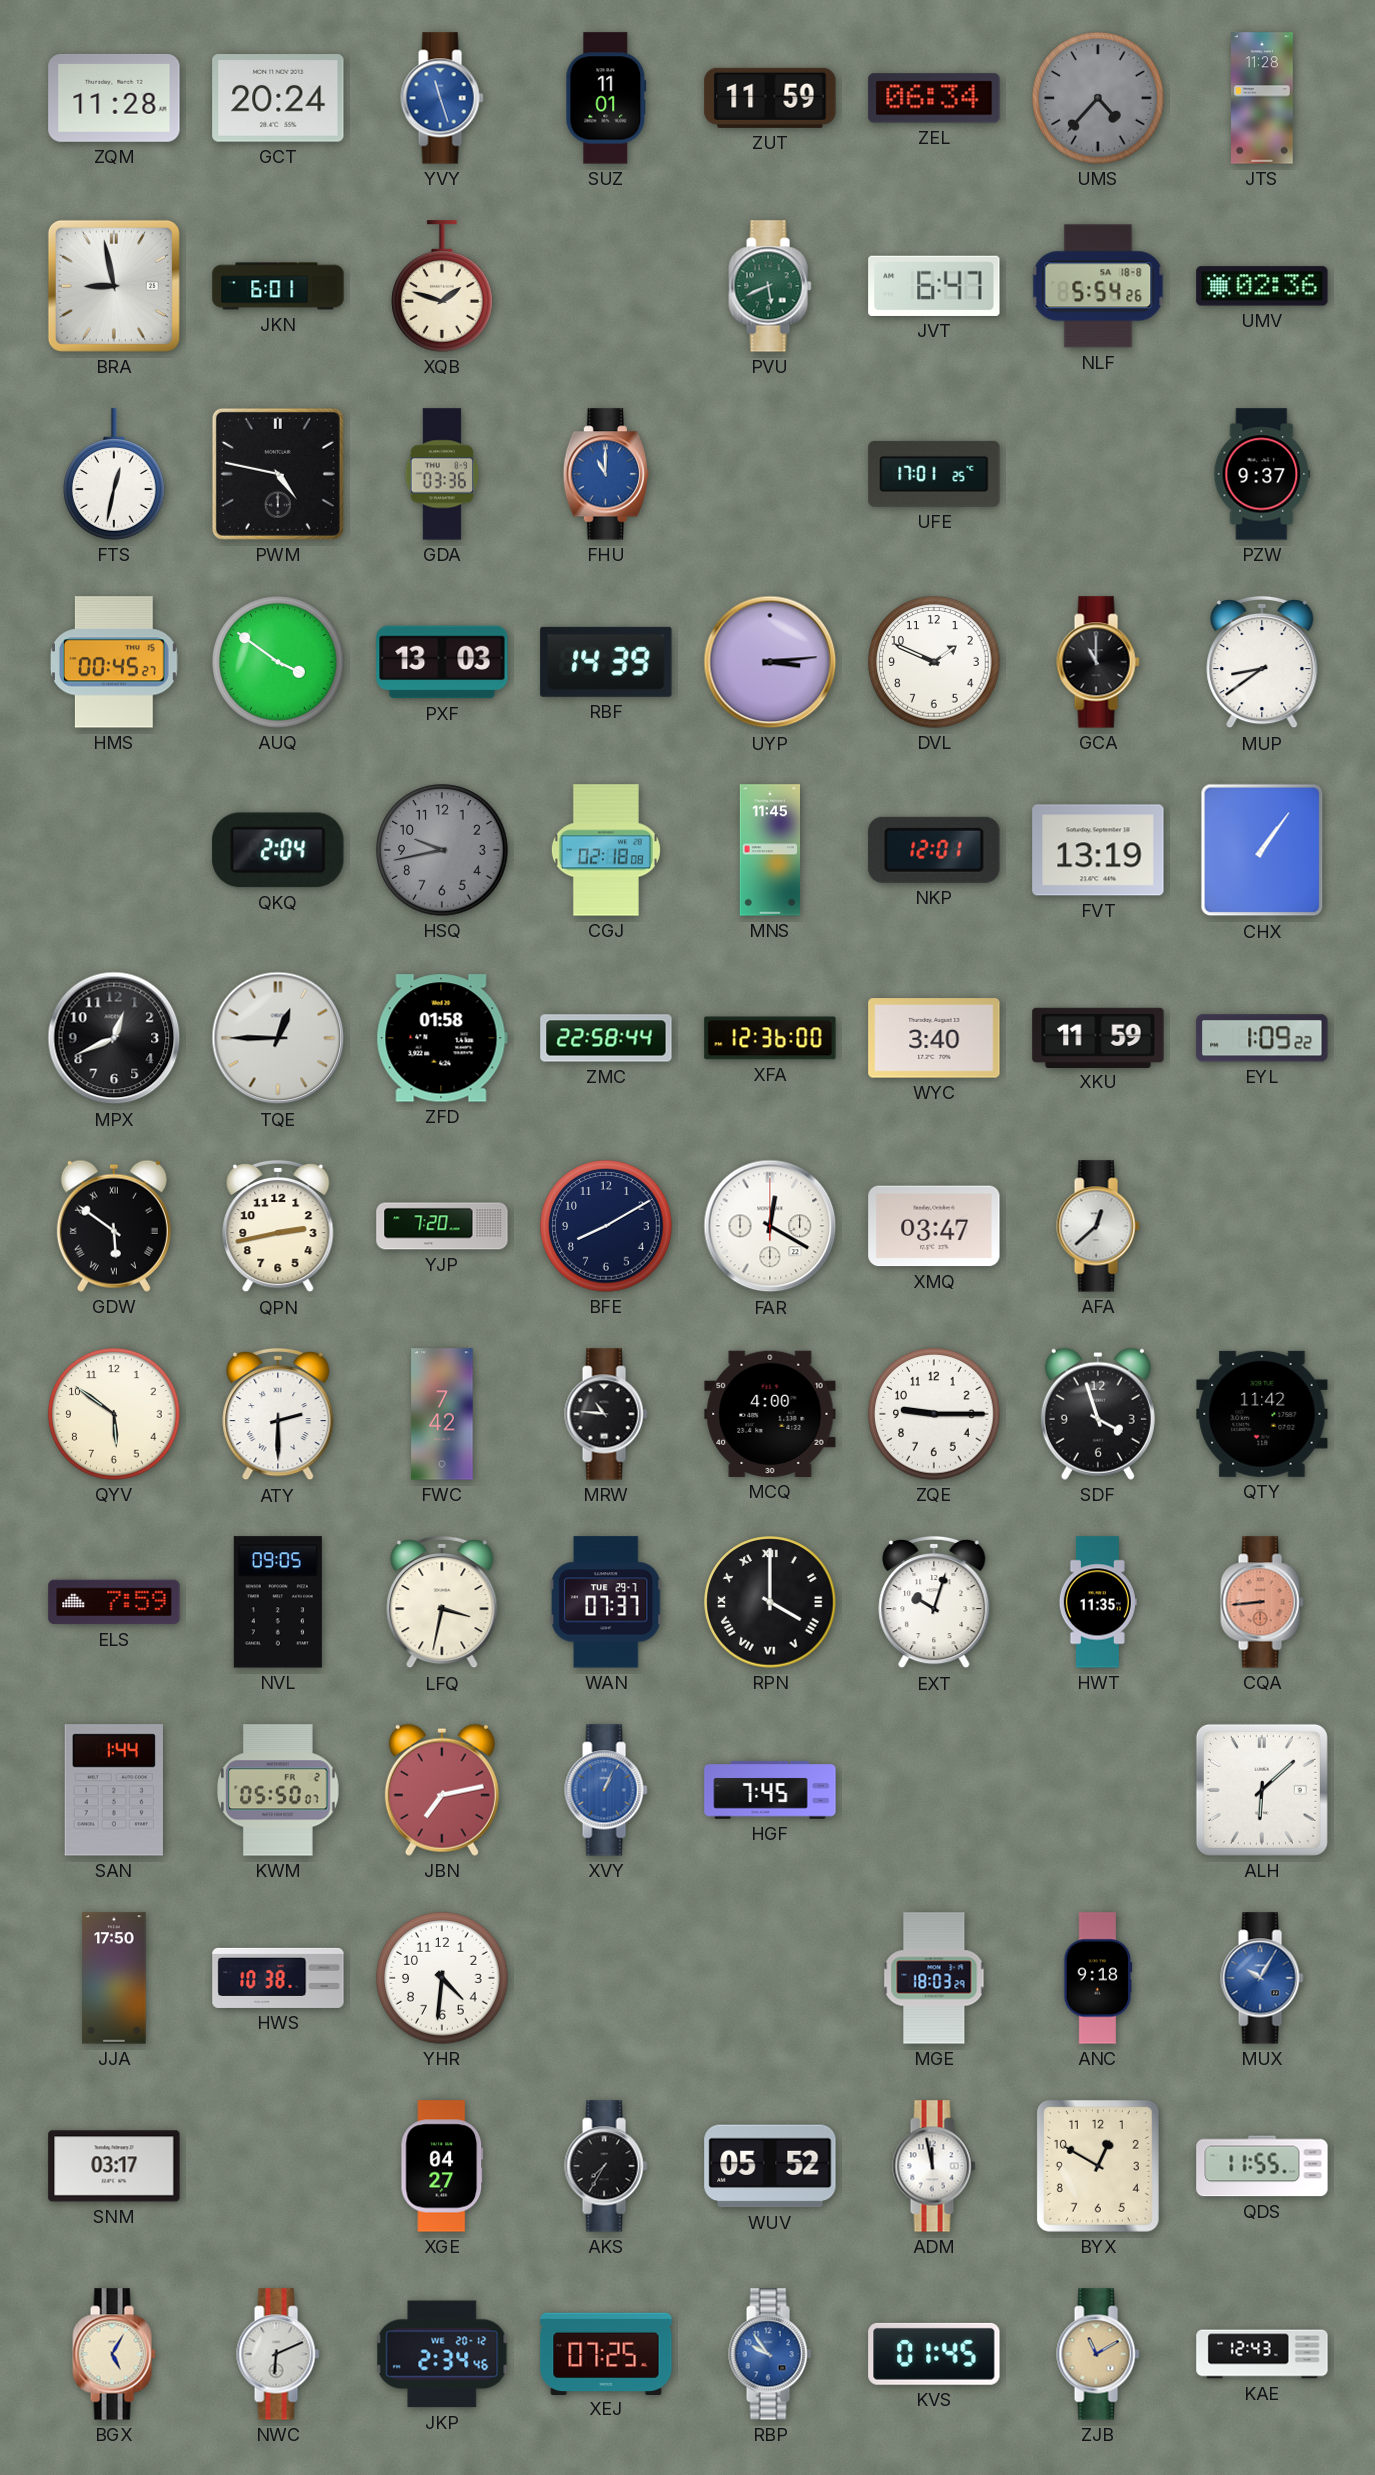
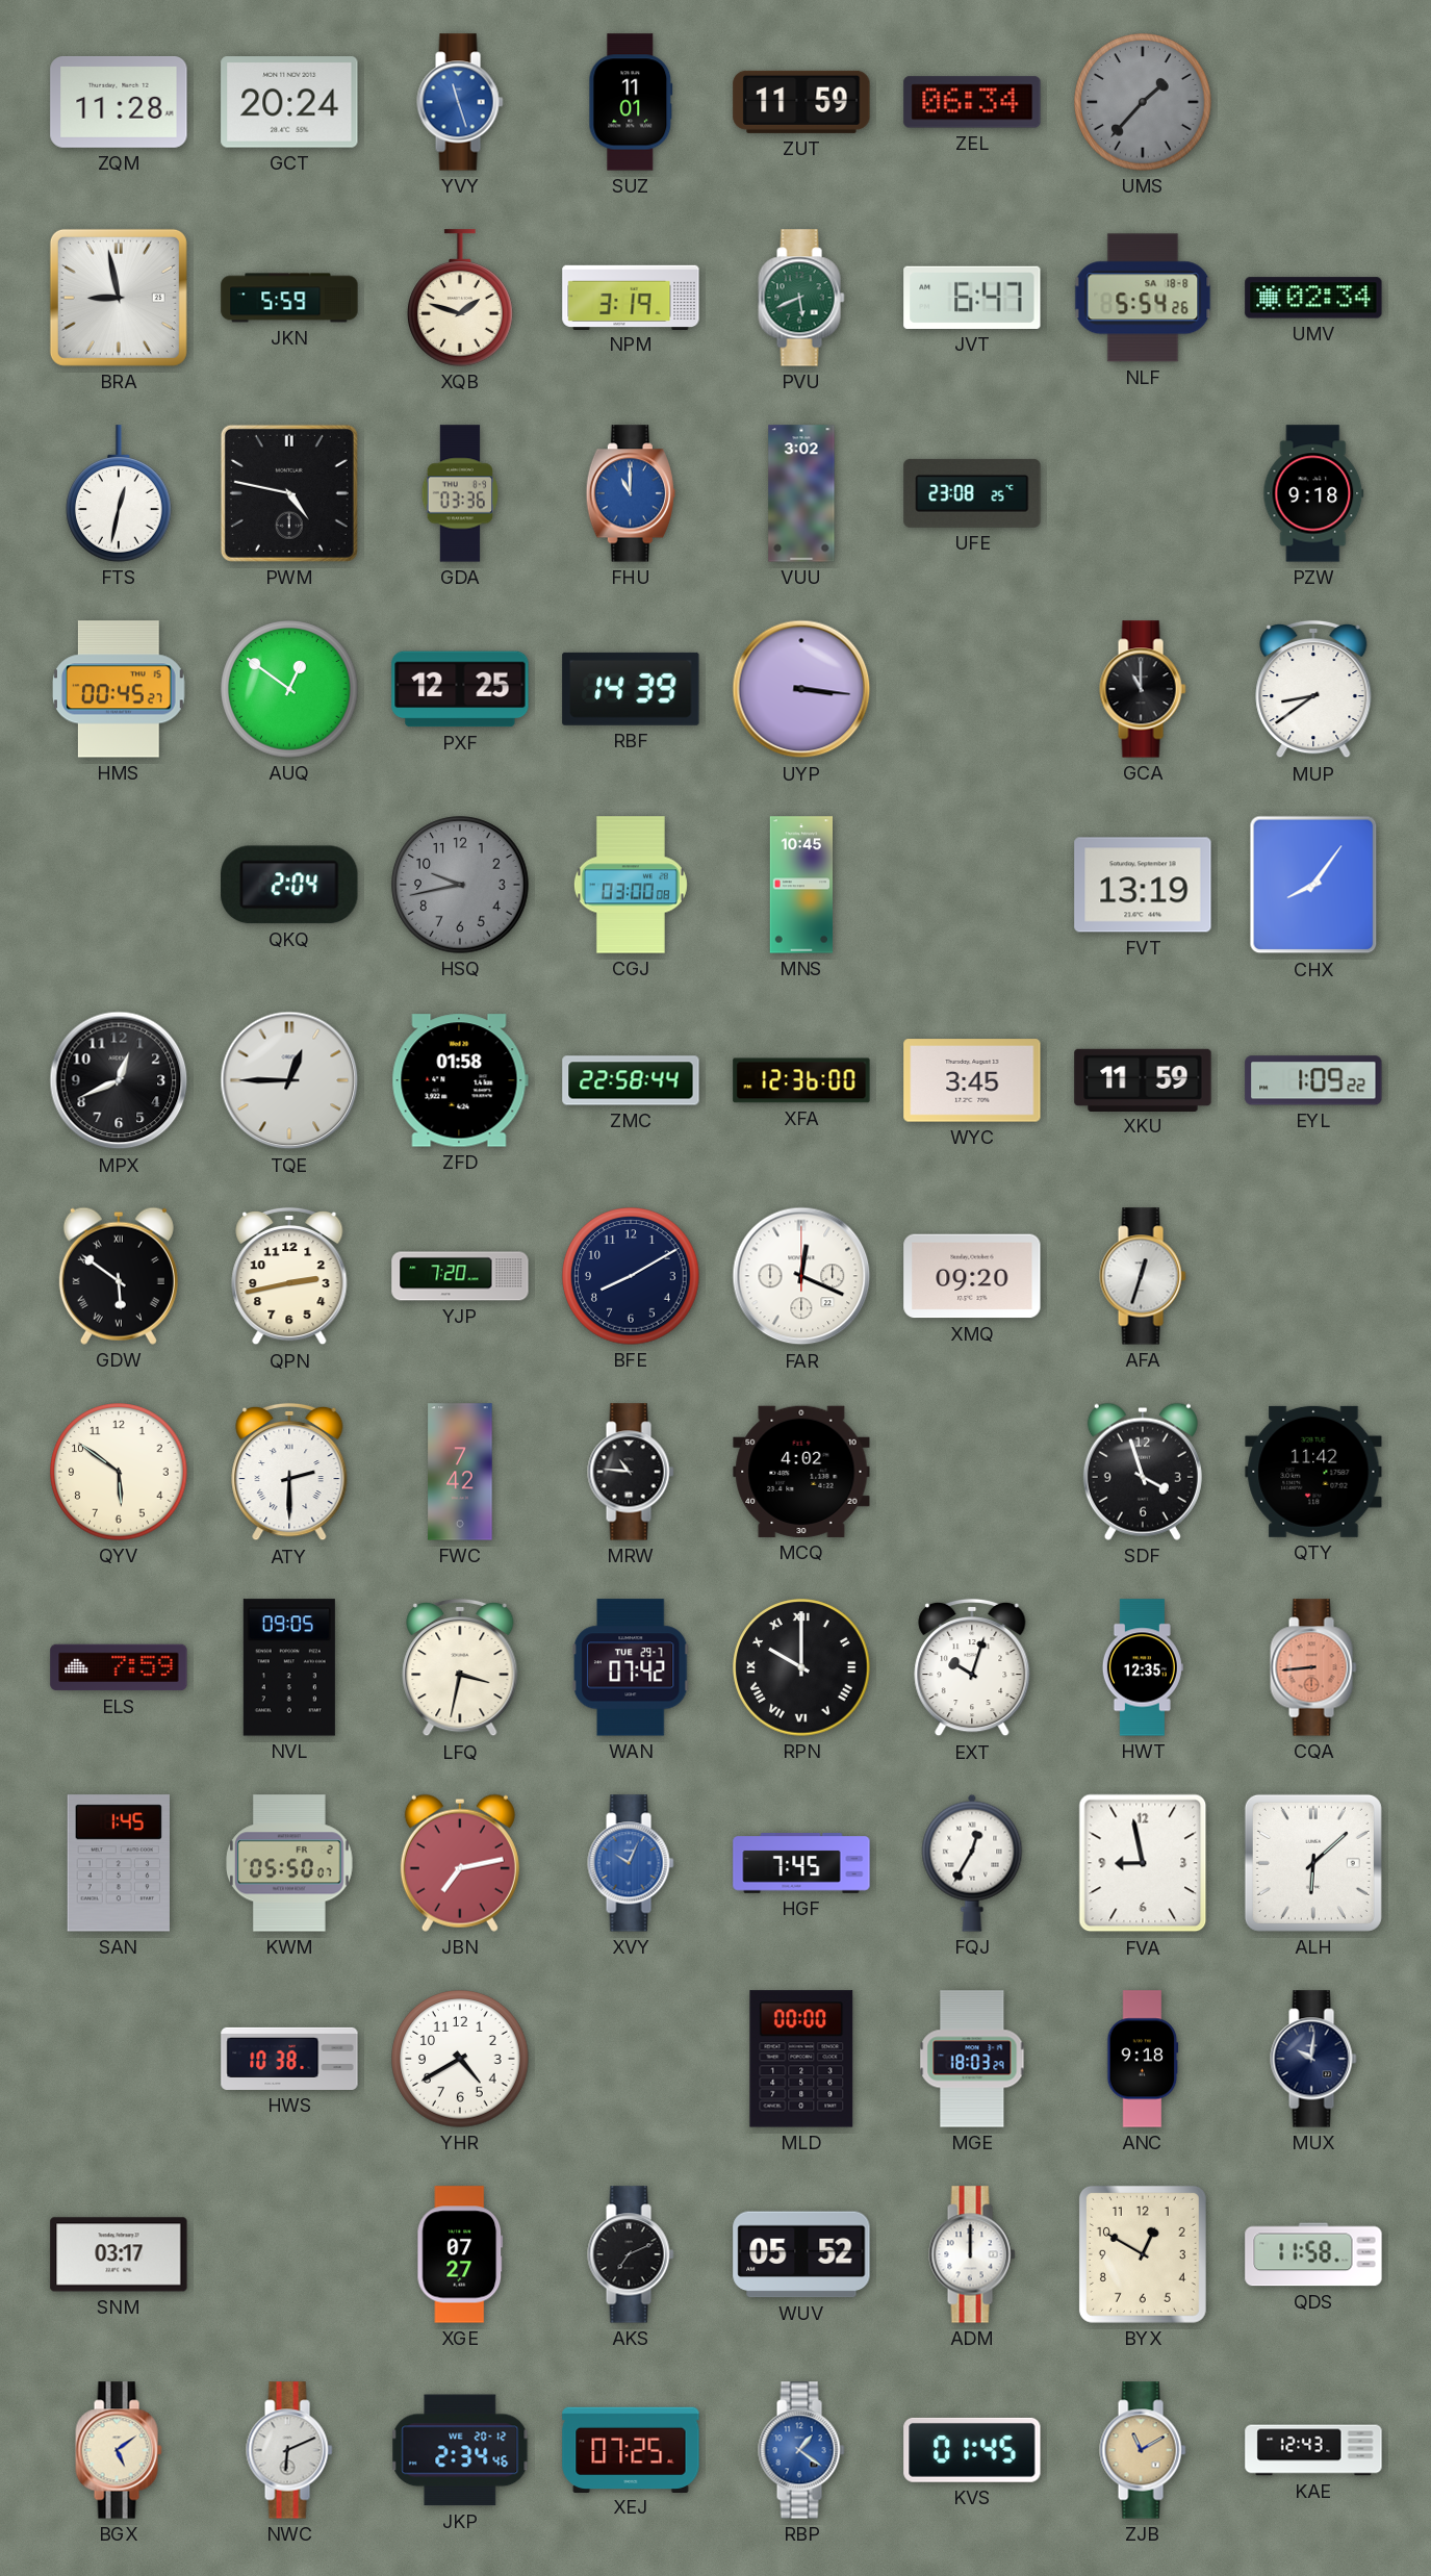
UMS: 4:37 -> 1:37
JTS: 11:28 -> none
JKN: 6:01 -> 5:59
NPM: none -> 3:19
UMV: 02:36 -> 02:34
VUU: none -> 3:02
UFE: 17:01 -> 23:08
PZW: 9:37 -> 9:18
AUQ: 3:51 -> 12:51
PXF: 13:03 -> 12:25
UYP: 3:14 -> 3:16
DVL: 1:49 -> none
CGJ: 02:18 -> 03:00
MNS: 11:45 -> 10:45
NKP: 12:01 -> none
CHX: 1:06 -> 8:06
WYC: 3:40 -> 3:45
FAR: 12:20 -> 12:19
XMQ: 03:47 -> 09:20
AFA: 12:38 -> 12:33
MCQ: 4:00 -> 4:02
ZQE: 9:15 -> none
WAN: 07:37 -> 07:42
RPN: 4:00 -> 10:00
HWT: 11:35 -> 12:35
SAN: 1:44 -> 1:45
XVY: 1:04 -> 10:04
FQJ: none -> 12:35
FVA: none -> 8:58
JJA: 17:50 -> none
YHR: 4:31 -> 4:40
MLD: none -> 00:00
MUX: 10:05 -> 10:01
MUX dial: blue -> navy
XGE: 04:27 -> 07:27
AKS: 7:35 -> 7:11
ADM: 11:58 -> 12:00
QDS: 11:55 -> 11:58
BGX: 5:05 -> 5:09
RBP: 9:54 -> 1:21
